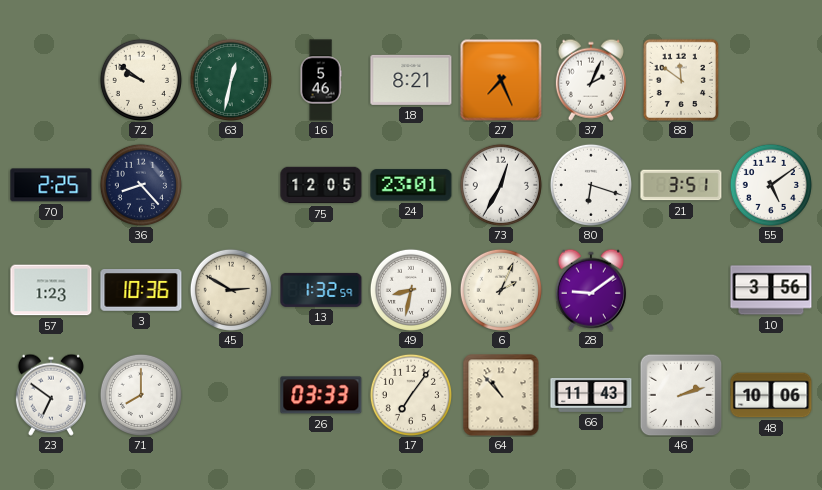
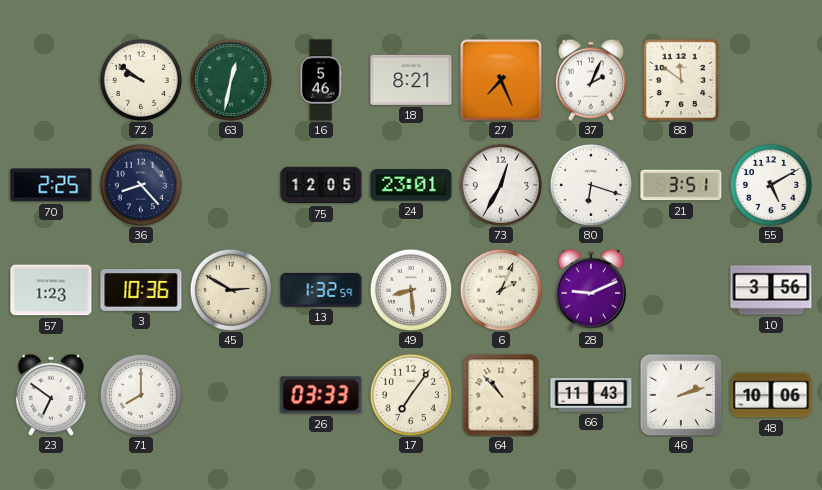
55: 5:09 -> 5:10
49: 8:32 -> 8:29
28: 9:09 -> 9:11
